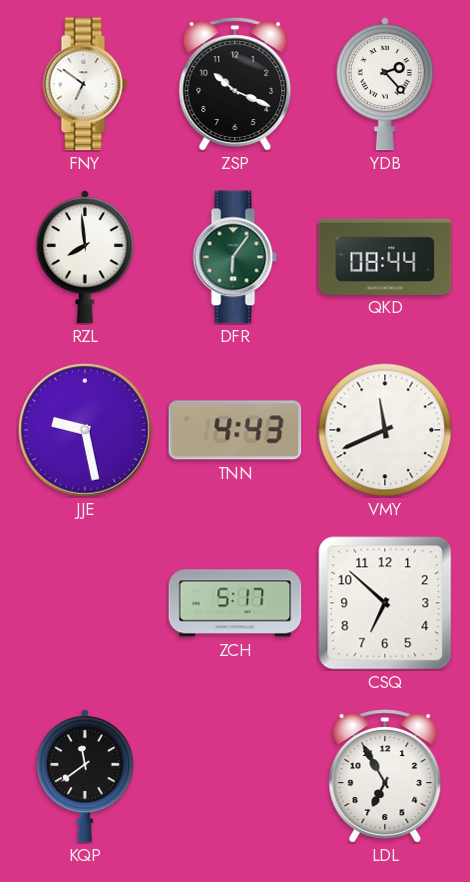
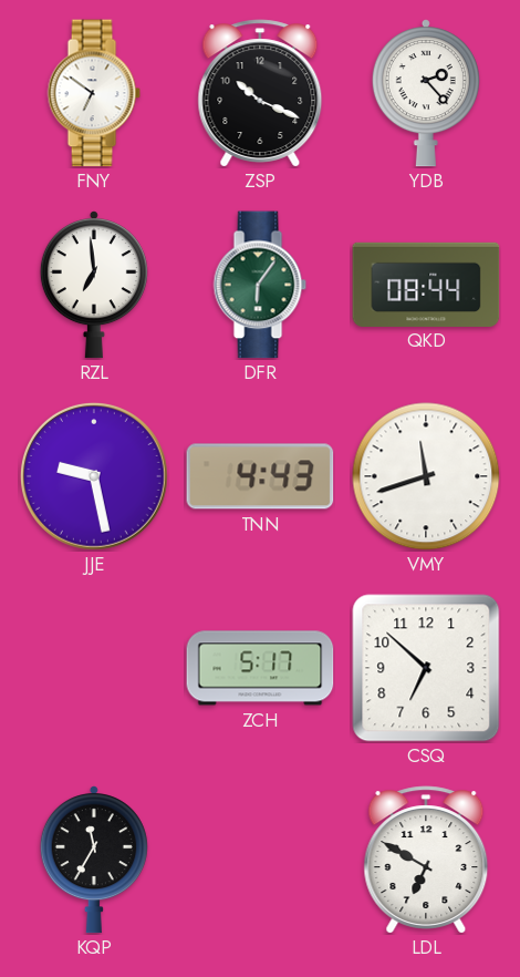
RZL: 7:59 -> 6:59
VMY: 11:41 -> 11:42
KQP: 11:39 -> 11:35
LDL: 6:55 -> 6:50
